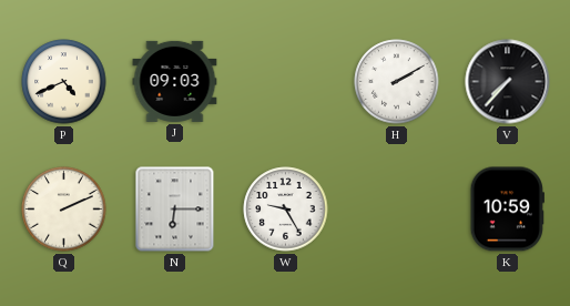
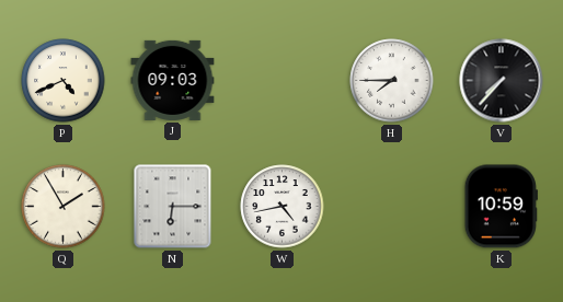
H: 2:10 -> 7:45
Q: 2:11 -> 1:55
W: 9:25 -> 4:43
